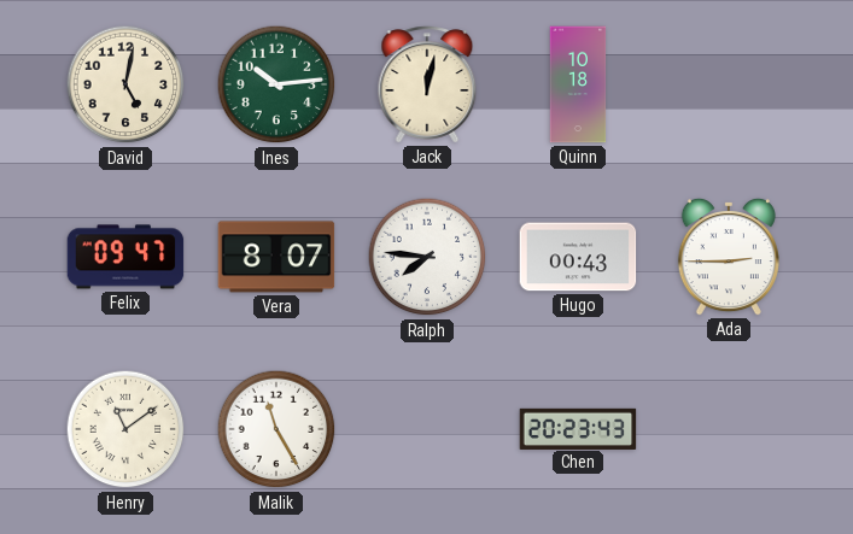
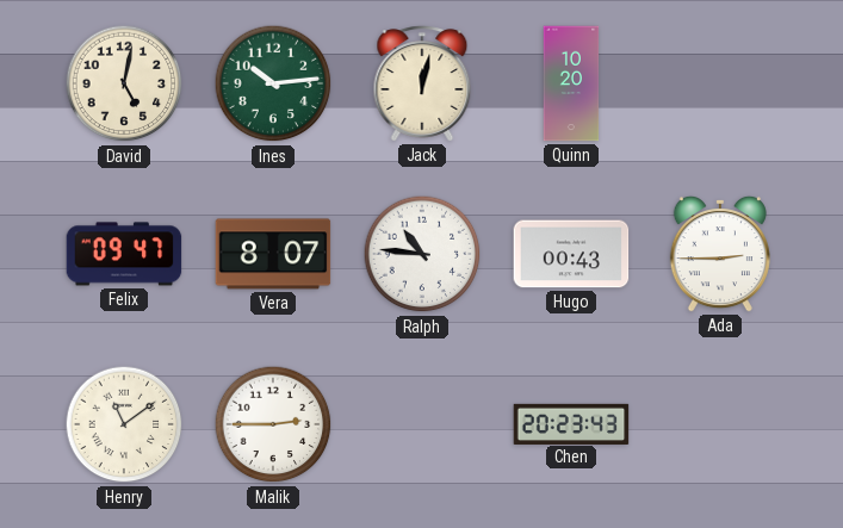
Quinn: 10:18 -> 10:20
Ralph: 7:46 -> 10:46
Malik: 11:25 -> 2:45
